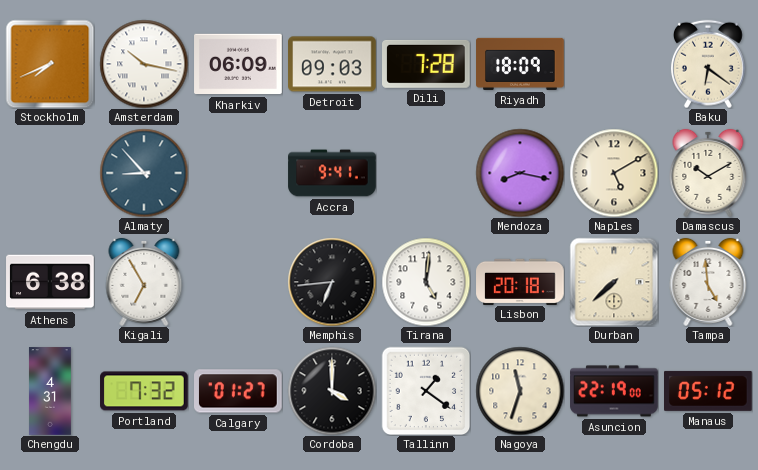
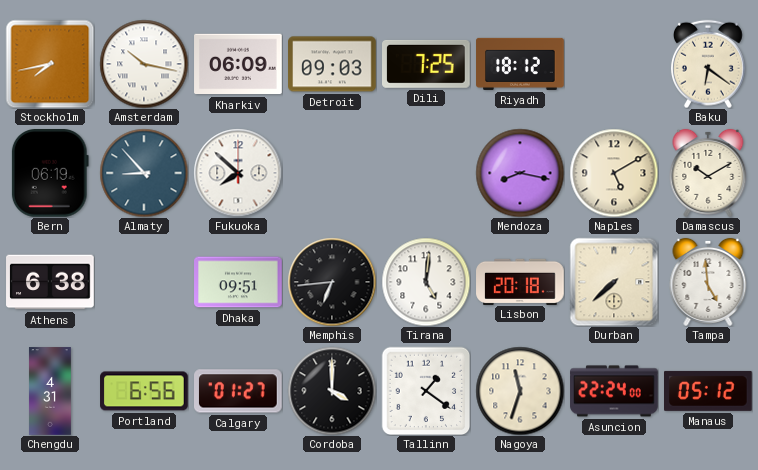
Stockholm: 7:41 -> 7:43
Dili: 7:28 -> 7:25
Riyadh: 18:09 -> 18:12
Bern: none -> 06:19
Fukuoka: none -> 7:52
Accra: 9:41 -> none
Kigali: 6:55 -> none
Dhaka: none -> 09:51
Portland: 7:32 -> 6:56
Asuncion: 22:19 -> 22:24
